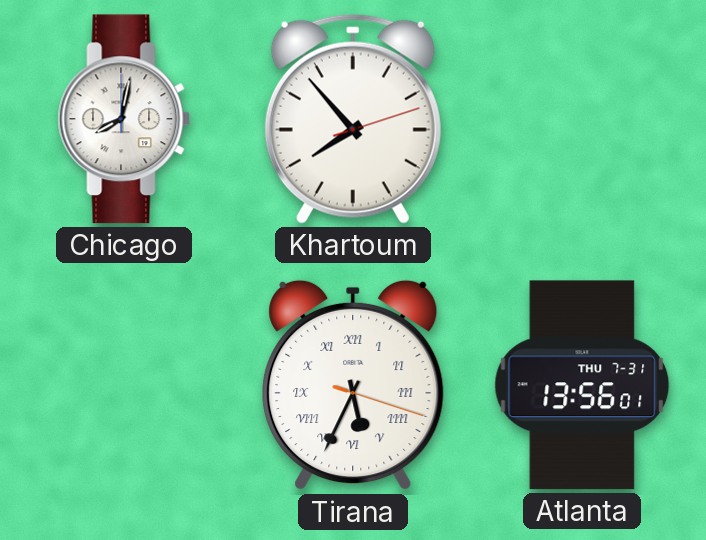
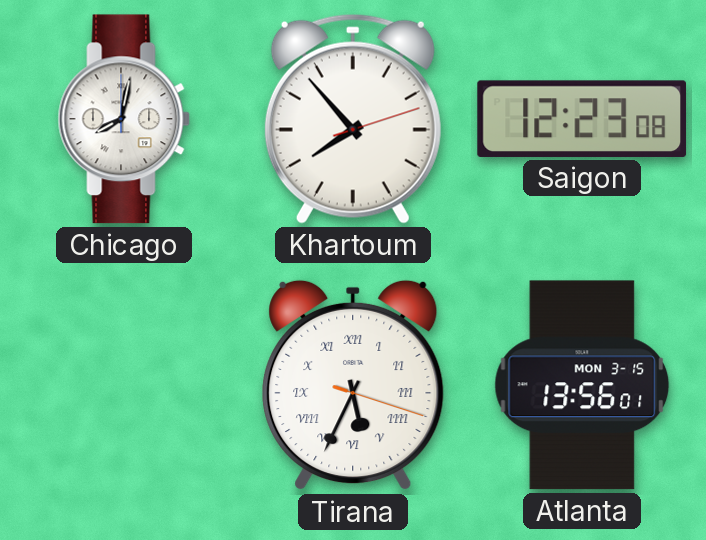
Saigon: none -> 12:23
Atlanta date: THU 7-31 -> MON 3-15
